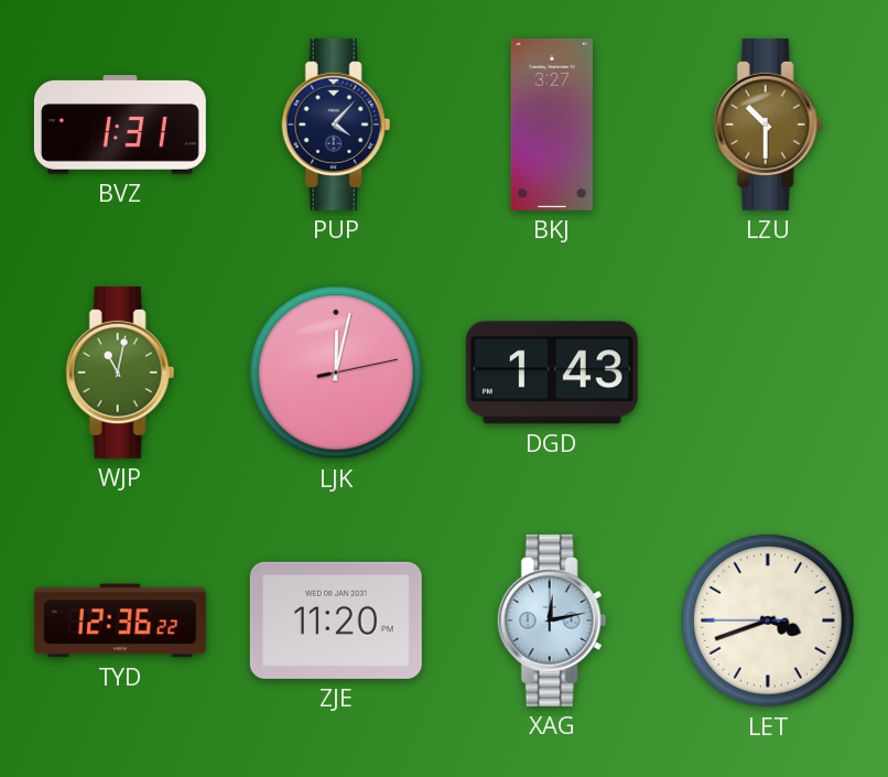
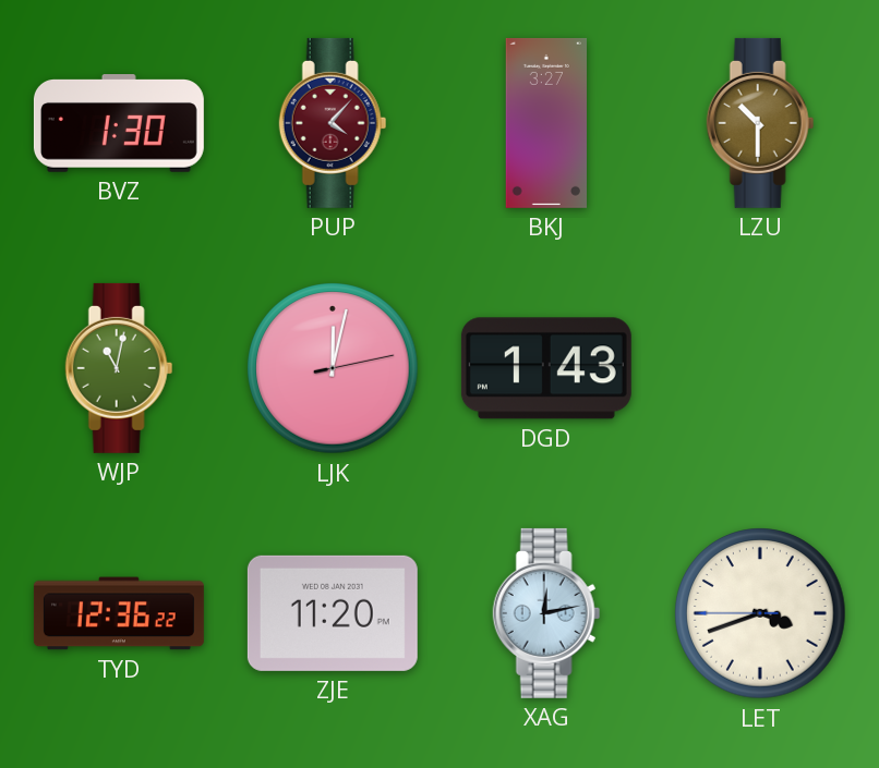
BVZ: 1:31 -> 1:30
PUP dial: navy -> burgundy
